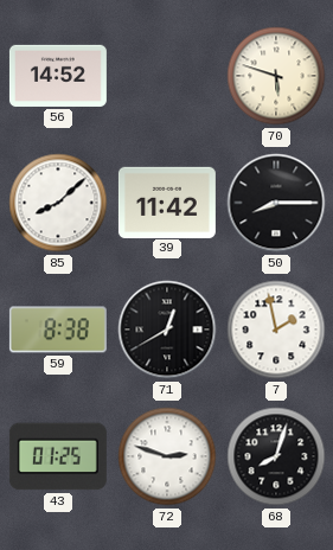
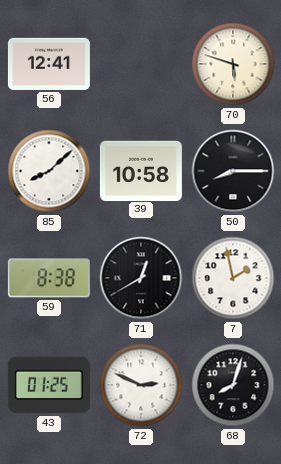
56: 14:52 -> 12:41
39: 11:42 -> 10:58
72: 2:48 -> 2:49
